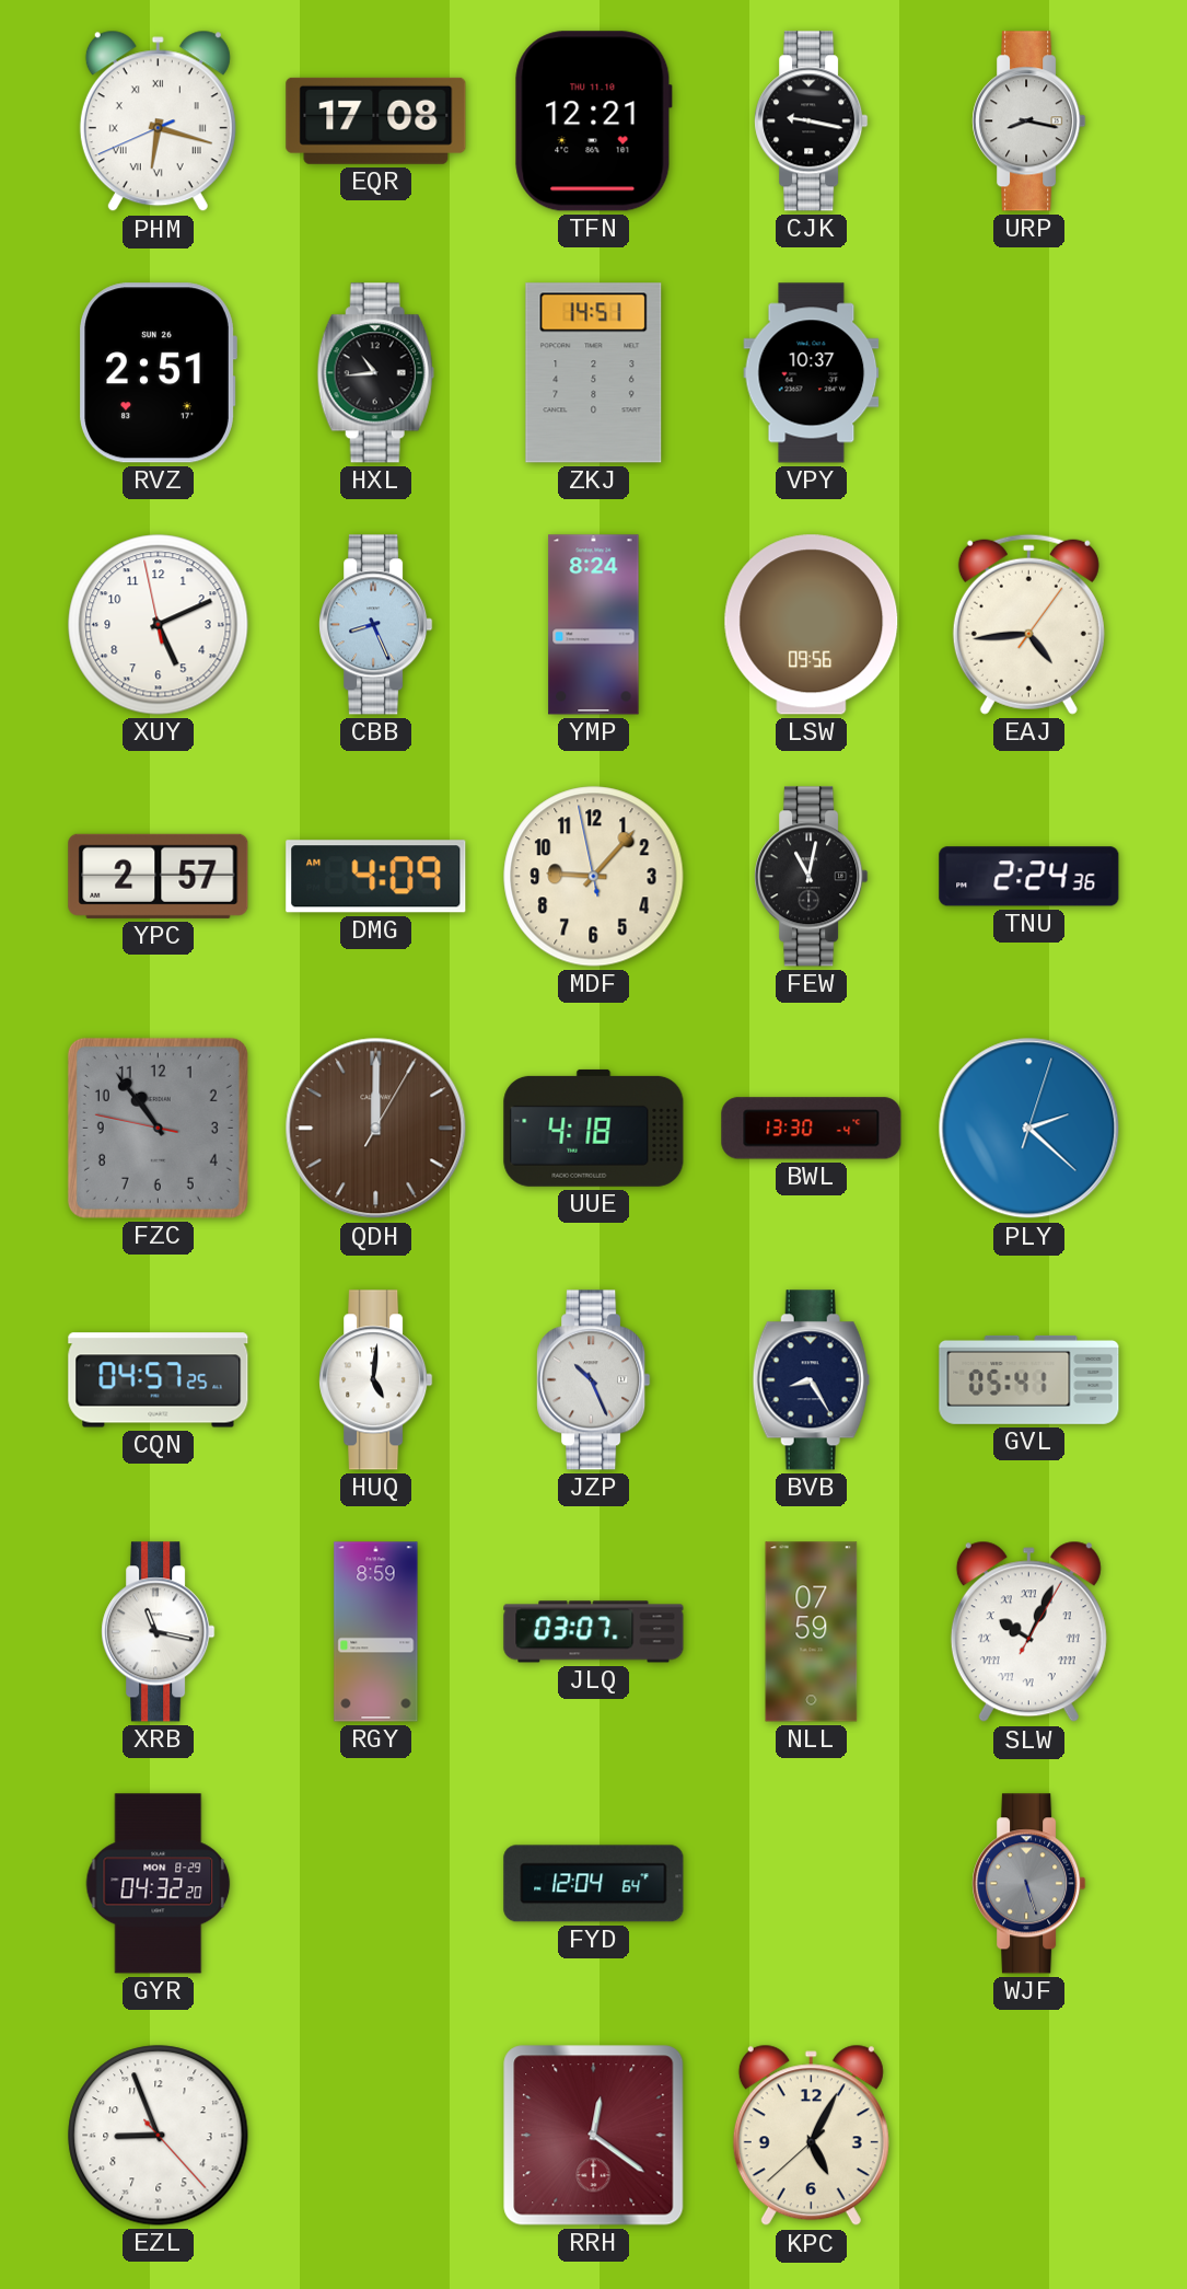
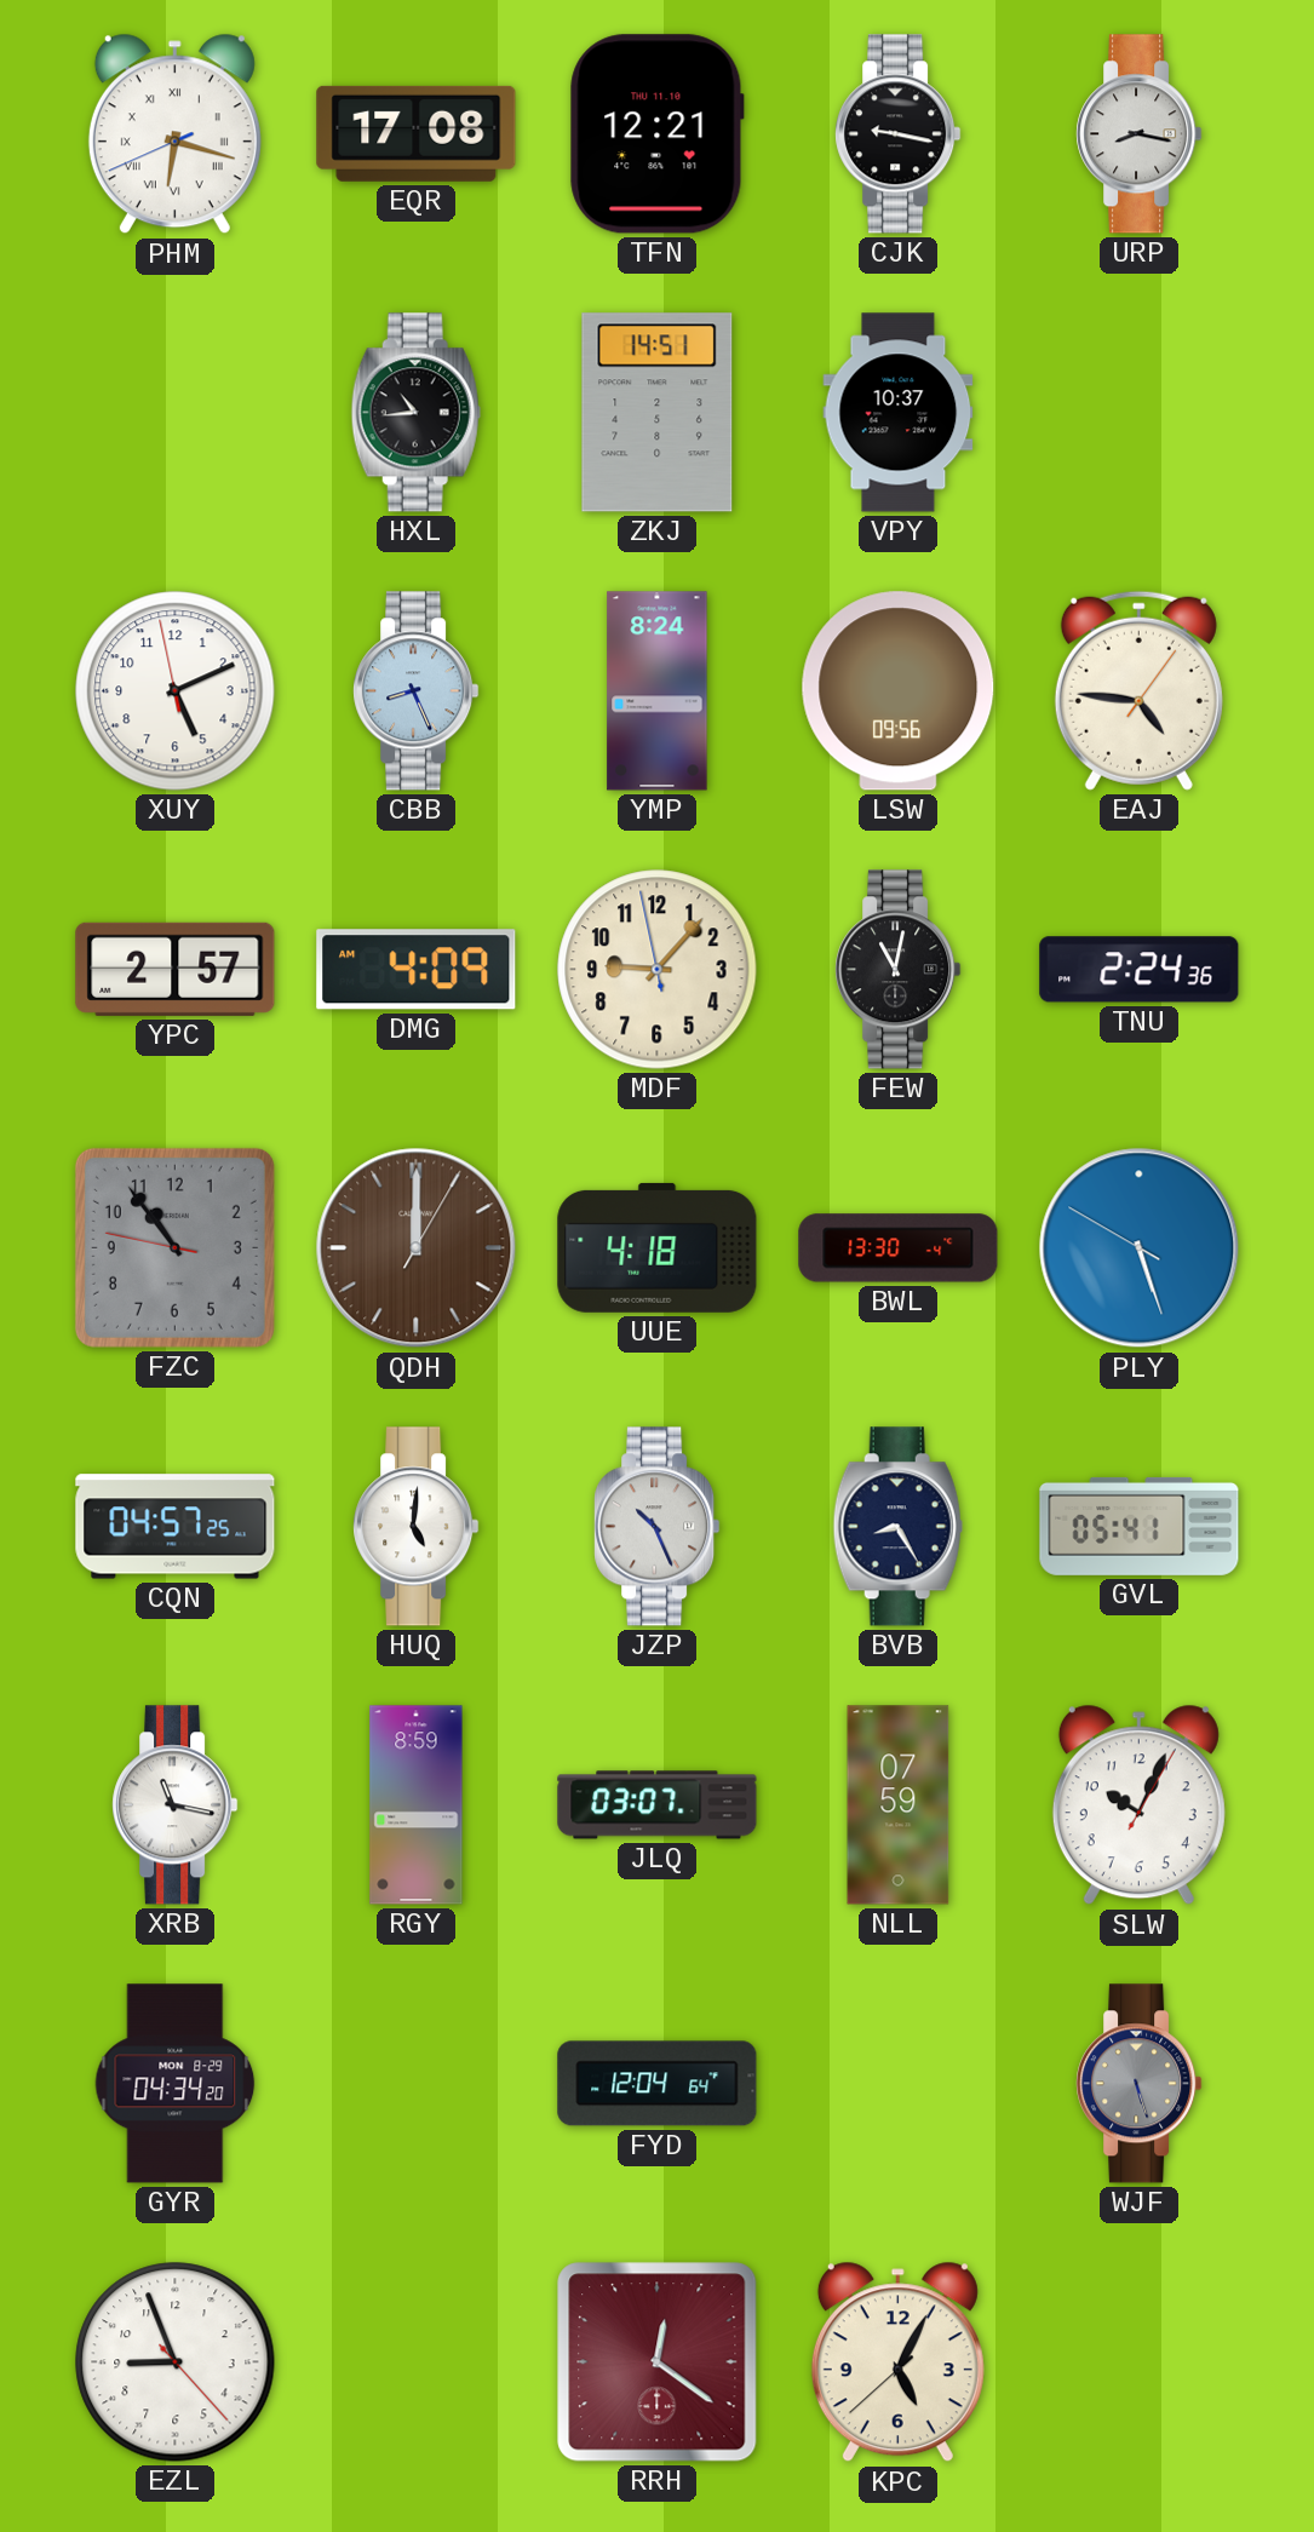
RVZ: 2:51 -> none
EAJ: 4:44 -> 4:46
PLY: 2:22 -> 5:26
SLW numerals: Roman -> Arabic
GYR: 04:32 -> 04:34
